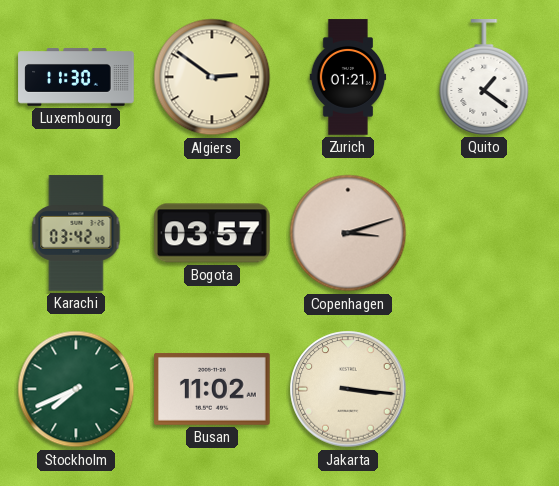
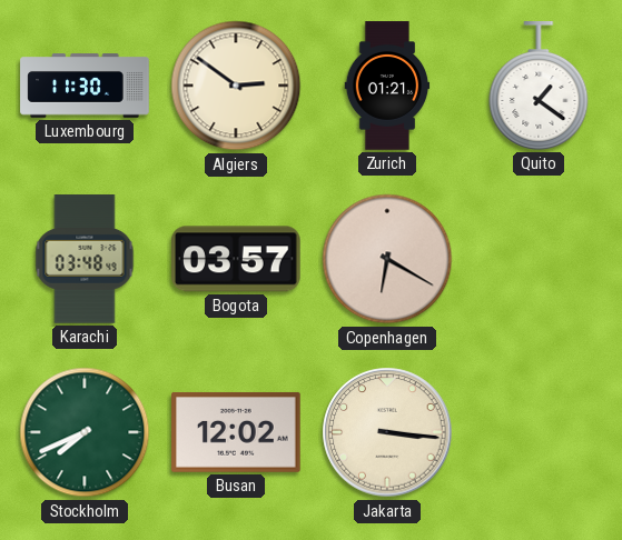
Karachi: 03:42 -> 03:48
Copenhagen: 3:12 -> 6:20
Busan: 11:02 -> 12:02
